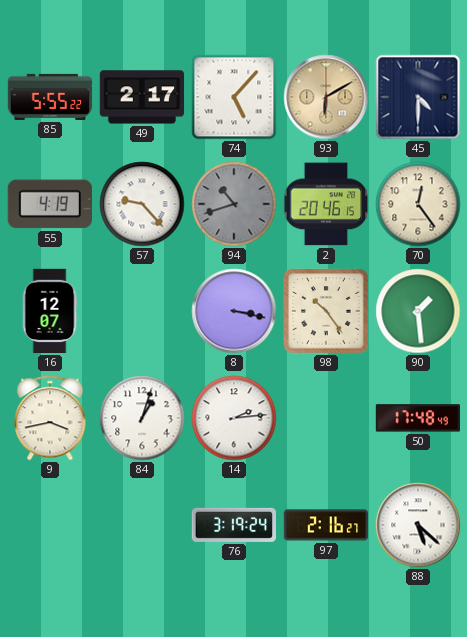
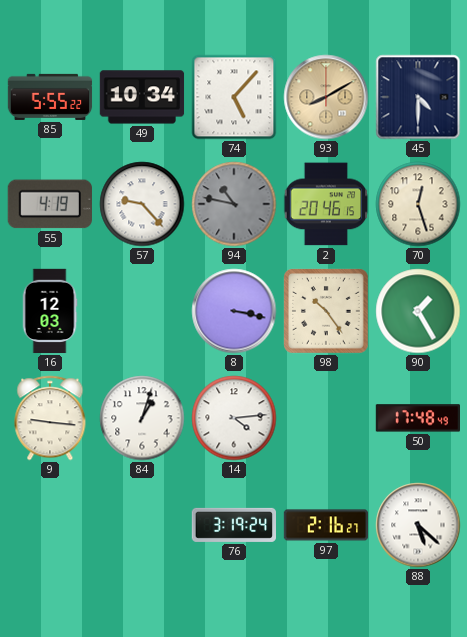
49: 2:17 -> 10:34
93: 6:10 -> 8:10
94: 10:42 -> 10:47
70: 12:24 -> 12:27
16: 12:07 -> 12:03
90: 1:29 -> 1:25
9: 3:43 -> 9:16
14: 2:14 -> 4:14
